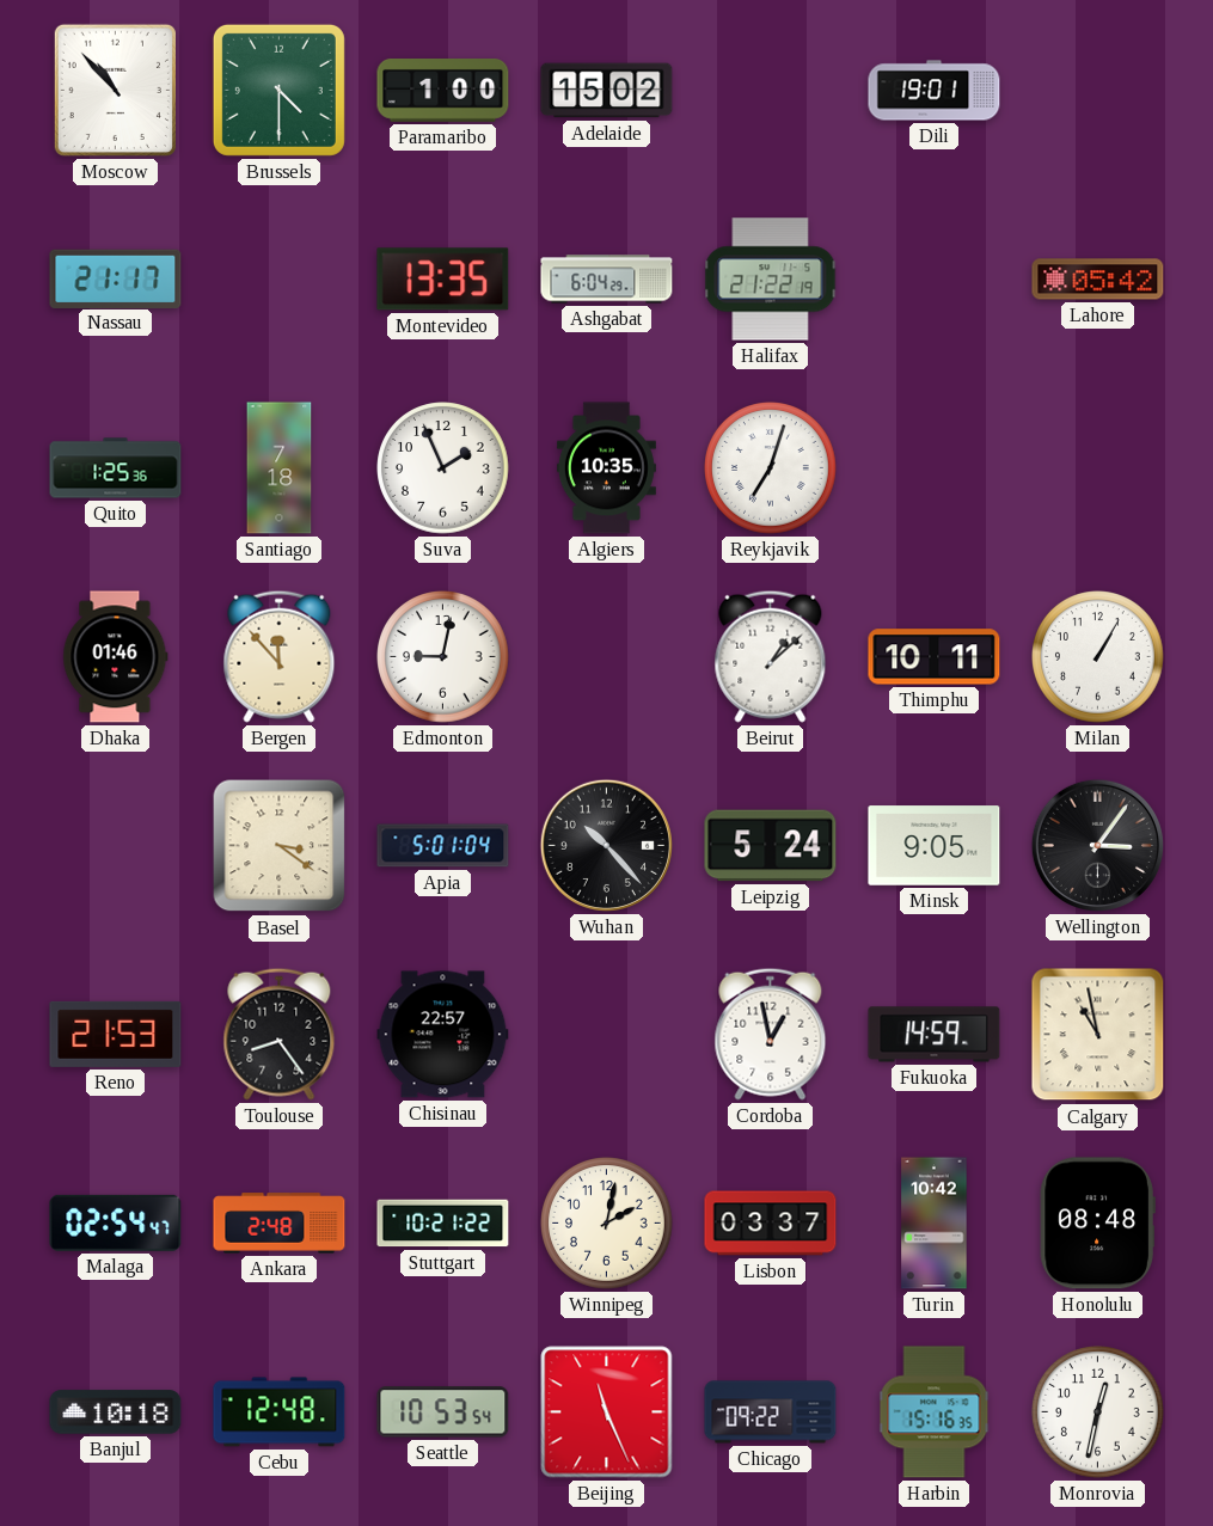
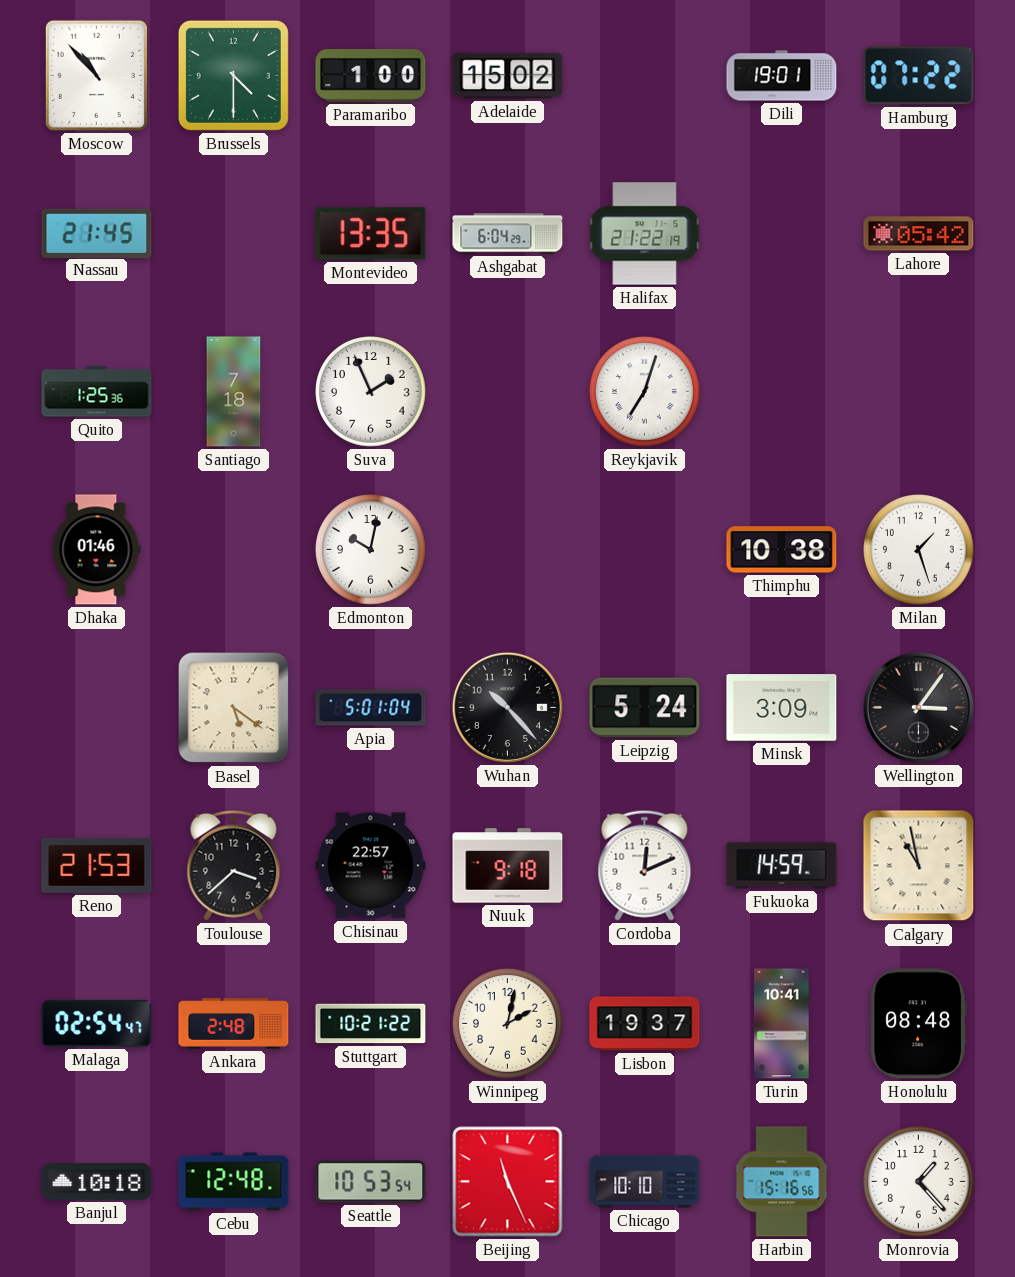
Hamburg: none -> 07:22
Nassau: 21:17 -> 21:45
Algiers: 10:35 -> none
Bergen: 11:53 -> none
Edmonton: 9:02 -> 10:02
Beirut: 1:08 -> none
Thimphu: 10:11 -> 10:38
Milan: 1:05 -> 1:27
Basel: 3:21 -> 5:21
Minsk: 9:05 -> 3:09
Toulouse: 8:24 -> 3:38
Nuuk: none -> 9:18
Cordoba: 12:58 -> 12:11
Lisbon: 03:37 -> 19:37
Turin: 10:42 -> 10:41
Chicago: 09:22 -> 10:10
Harbin: 15:16:35 -> 15:16:56
Monrovia: 12:32 -> 1:23
